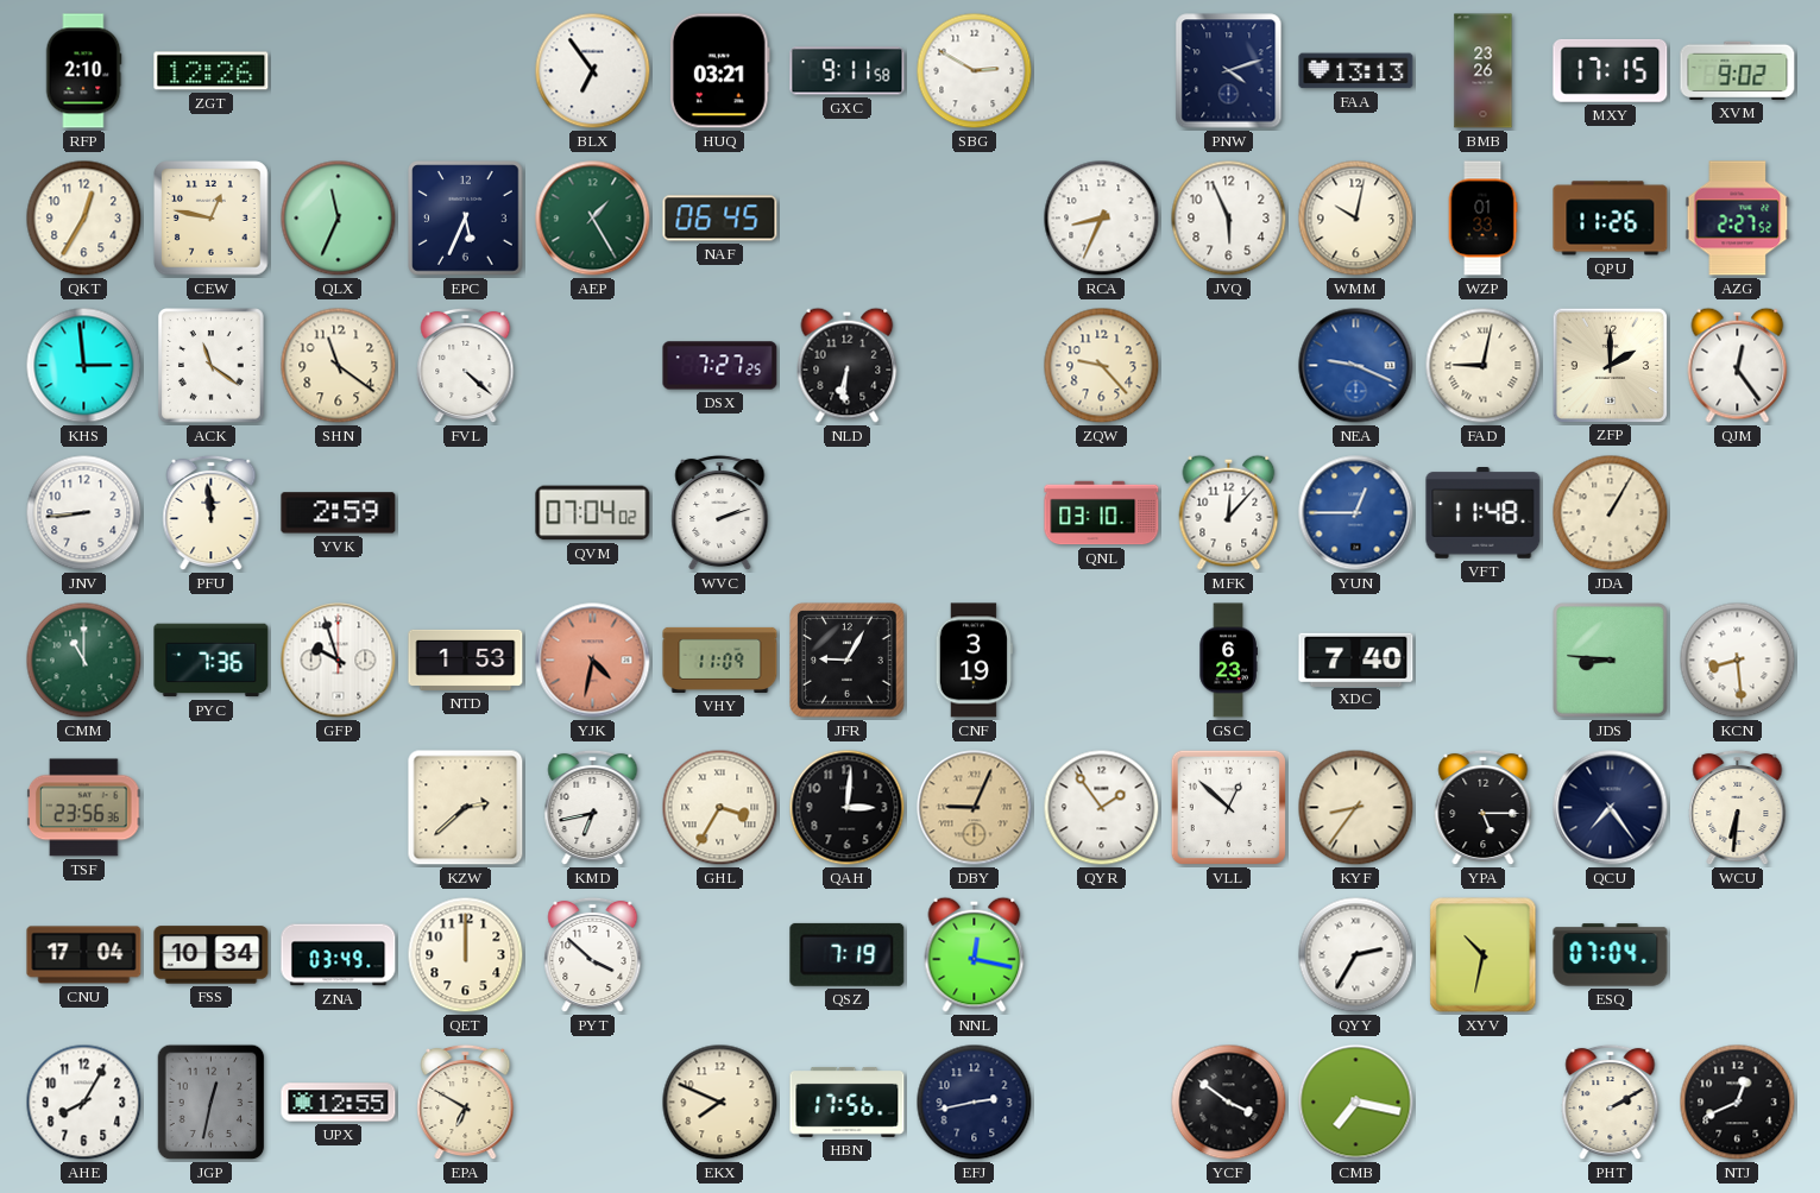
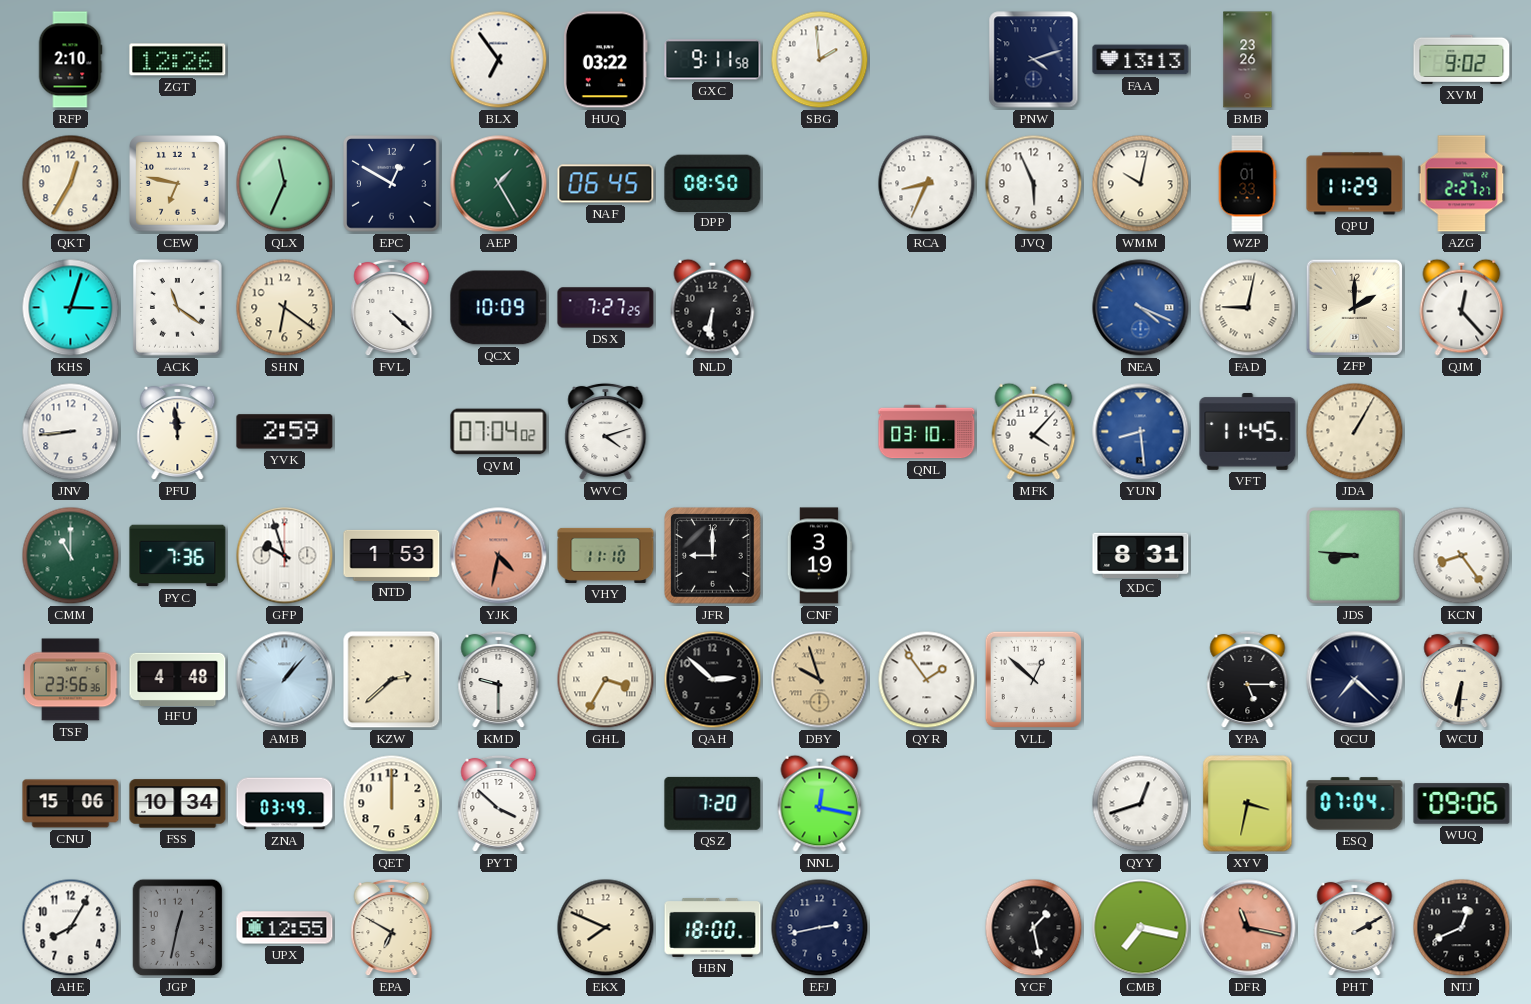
HUQ: 03:21 -> 03:22
SBG: 2:50 -> 1:59
MXY: 17:15 -> none
CEW: 12:47 -> 6:47
EPC: 5:34 -> 12:50
DPP: none -> 08:50
QPU: 11:26 -> 11:29
AZG: 2:27:52 -> 2:27:27
KHS: 2:59 -> 3:03
SHN: 11:21 -> 6:21
QCX: none -> 10:09
ZQW: 9:23 -> none
NEA: 9:19 -> 4:19
QJM: 12:24 -> 12:23
WVC: 2:12 -> 4:12
MFK: 12:07 -> 4:07
YUN: 12:45 -> 8:29
VFT: 11:48 -> 11:45
VHY: 11:09 -> 11:10
JFR: 9:05 -> 9:00
GSC: 6:23 -> none
XDC: 7:40 -> 8:31
KCN: 8:29 -> 8:24
HFU: none -> 4:48
AMB: none -> 1:07
KMD: 6:43 -> 9:30
QAH: 3:01 -> 2:52
DBY: 9:04 -> 9:57
KYF: 8:36 -> none
QCU: 7:24 -> 7:22
CNU: 17:04 -> 15:06
QSZ: 7:19 -> 7:20
QYY: 2:35 -> 12:42
XYV: 10:32 -> 3:32
WUQ: none -> 09:06
HBN: 17:56 -> 18:00
YCF: 3:51 -> 1:28
DFR: none -> 11:17
